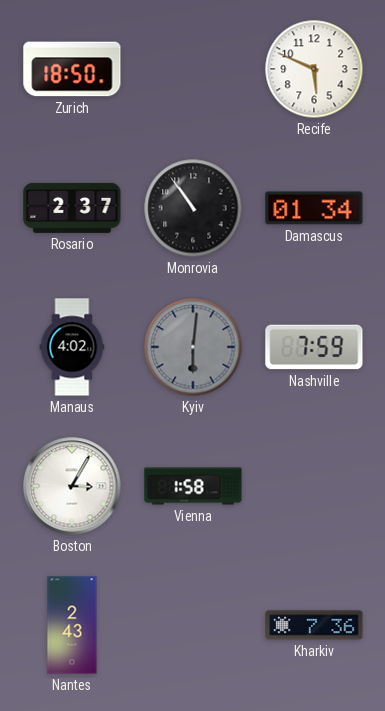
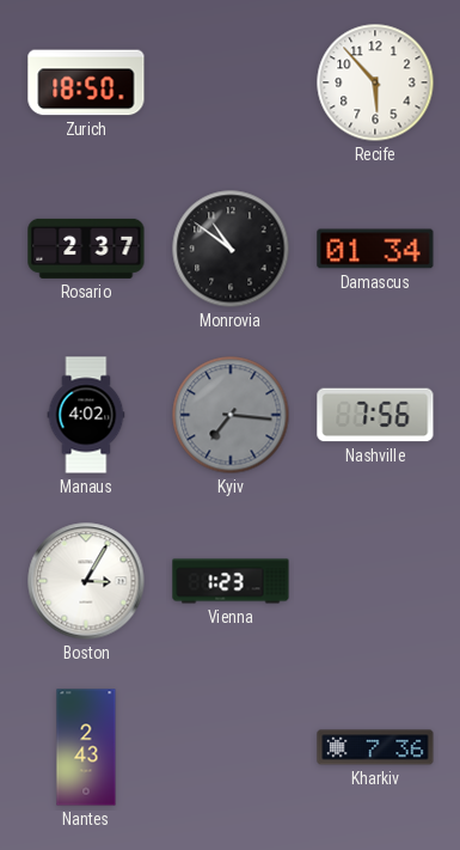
Recife: 5:49 -> 5:53
Monrovia: 10:54 -> 10:51
Kyiv: 6:01 -> 7:16
Nashville: 7:59 -> 7:56
Vienna: 1:58 -> 1:23
